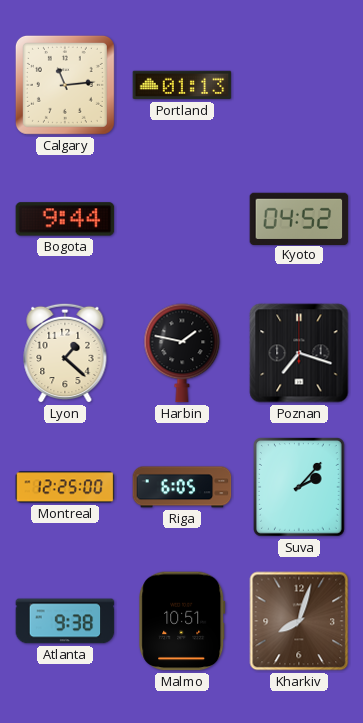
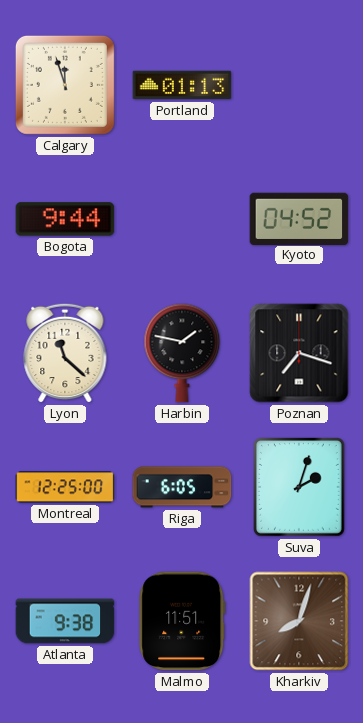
Calgary: 11:14 -> 11:57
Lyon: 1:22 -> 11:22
Suva: 2:07 -> 2:03
Malmo: 10:51 -> 11:51
